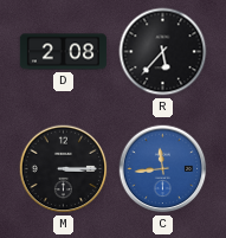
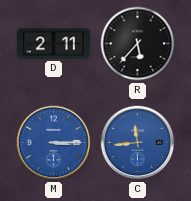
D: 2:08 -> 2:11
M dial: black -> blue
